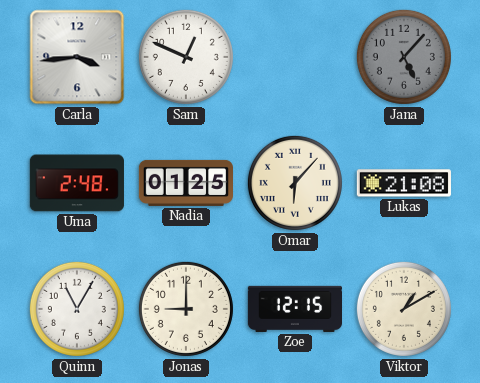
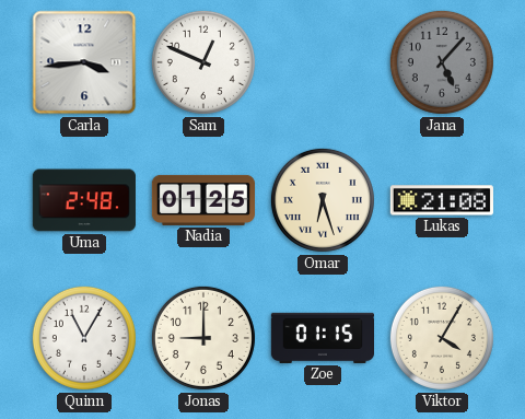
Omar: 6:07 -> 6:27
Zoe: 12:15 -> 01:15
Viktor: 1:10 -> 4:05
